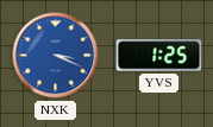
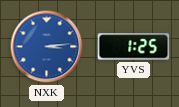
NXK: 3:19 -> 3:14
